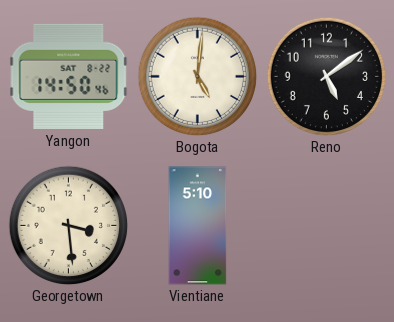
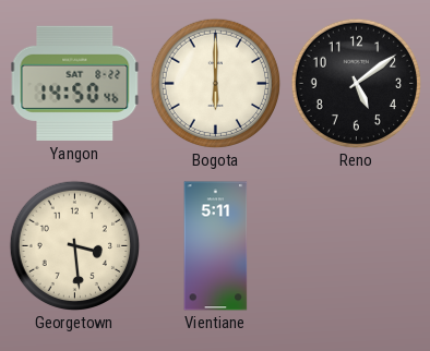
Bogota: 5:01 -> 6:00
Vientiane: 5:10 -> 5:11
